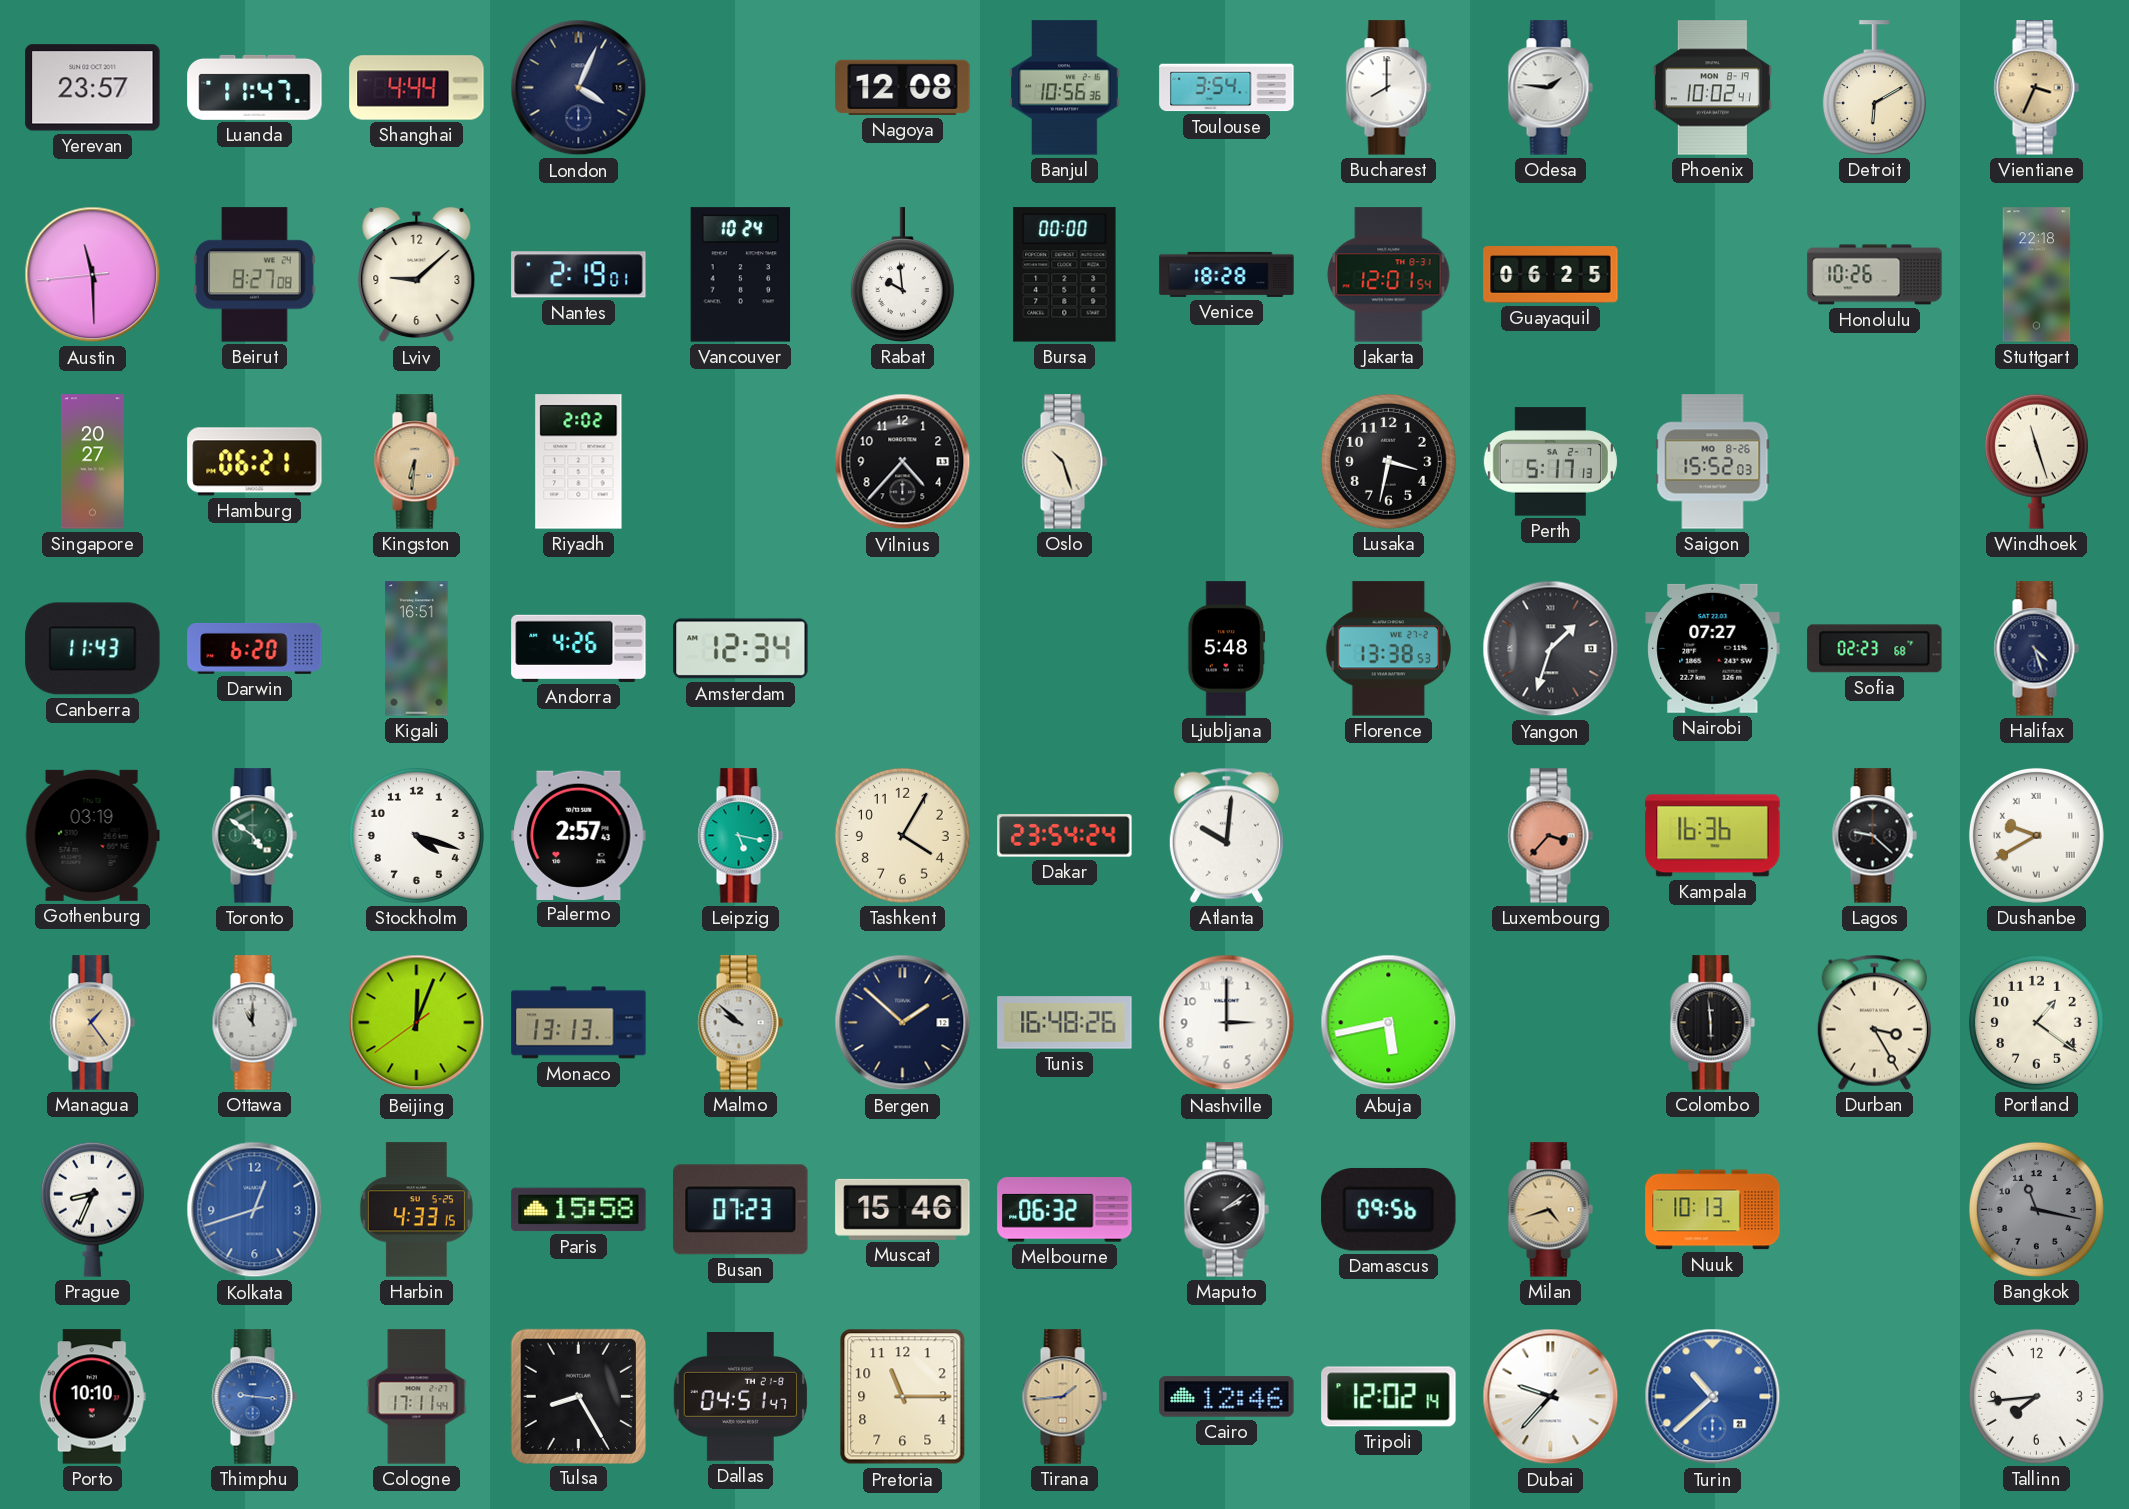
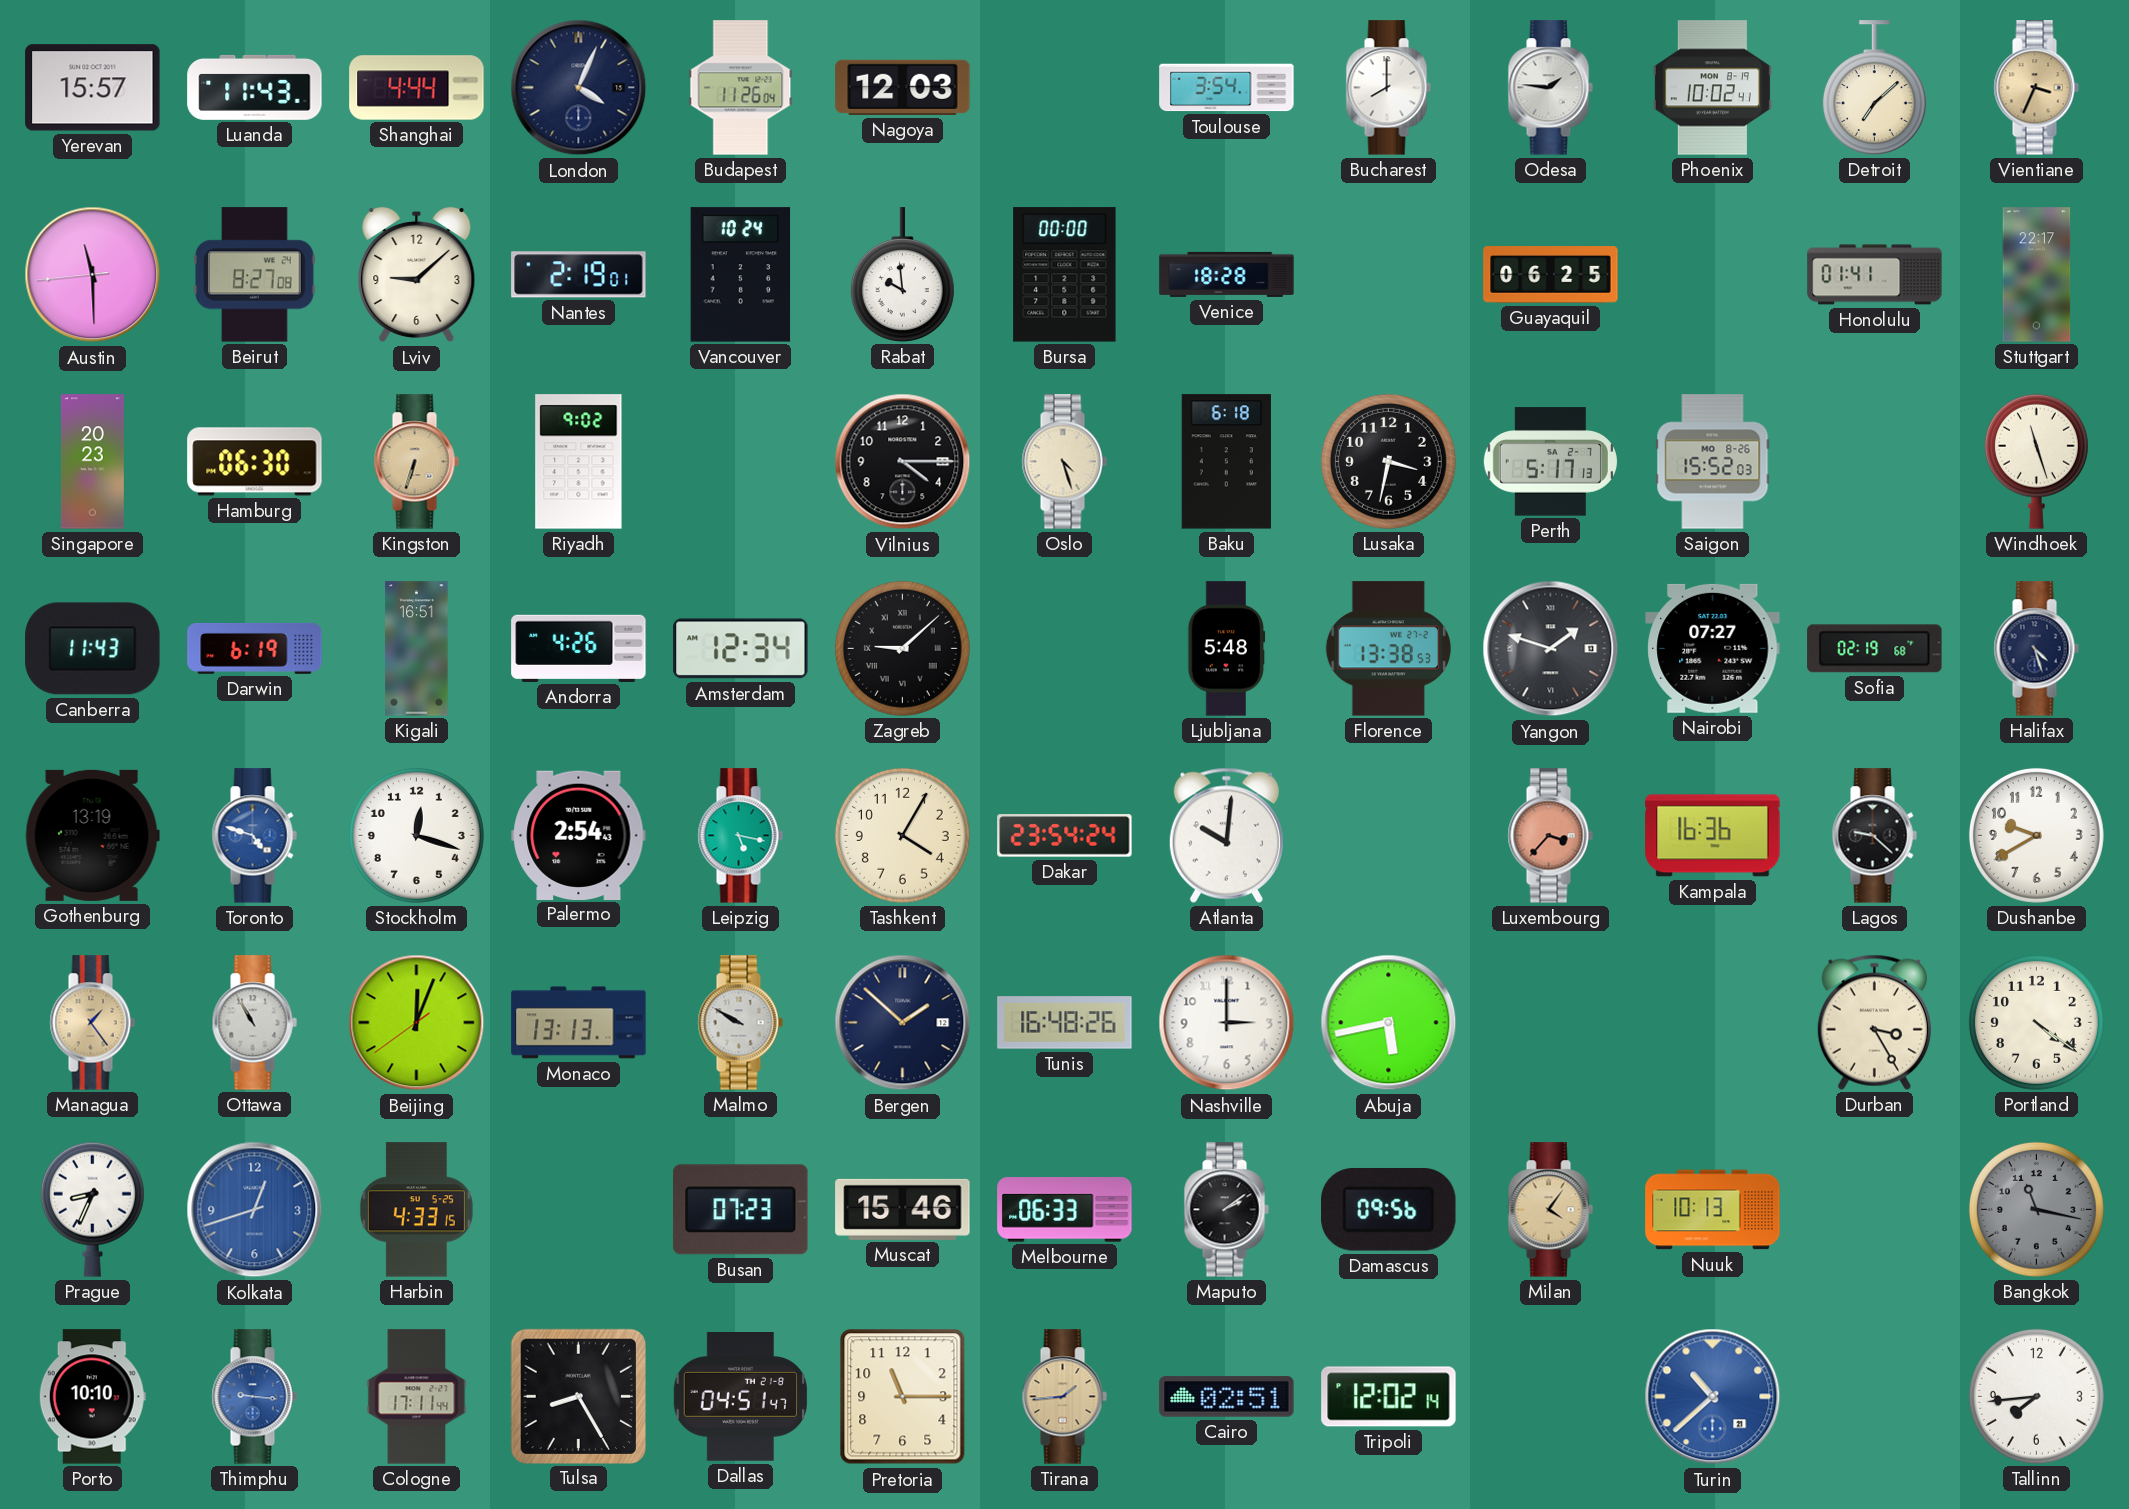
Yerevan: 23:57 -> 15:57
Luanda: 11:47 -> 11:43
Budapest: none -> 11:26
Nagoya: 12:08 -> 12:03
Banjul: 10:56 -> none
Detroit: 6:10 -> 7:08
Jakarta: 12:01 -> none
Honolulu: 10:26 -> 01:41
Stuttgart: 22:18 -> 22:17
Singapore: 20:27 -> 20:23
Hamburg: 06:21 -> 06:30
Kingston: 6:31 -> 6:33
Riyadh: 2:02 -> 9:02
Vilnius: 4:37 -> 4:15
Oslo: 10:27 -> 4:27
Baku: none -> 6:18
Darwin: 6:20 -> 6:19
Zagreb: none -> 9:08
Yangon: 1:33 -> 1:48
Sofia: 02:23 -> 02:19
Gothenburg: 03:19 -> 13:19
Toronto: 4:51 -> 4:48
Toronto dial: green -> blue
Stockholm: 4:18 -> 12:18
Palermo: 2:57 -> 2:54
Dushanbe numerals: Roman -> Arabic
Ottawa: 11:00 -> 10:55
Malmo: 9:52 -> 9:50
Colombo: 5:59 -> none
Portland: 1:21 -> 4:21
Paris: 15:58 -> none
Melbourne: 06:32 -> 06:33
Milan: 4:42 -> 4:06
Cairo: 12:46 -> 02:51
Dubai: 9:37 -> none
